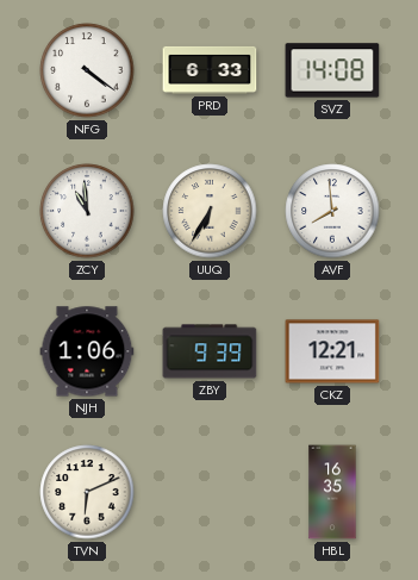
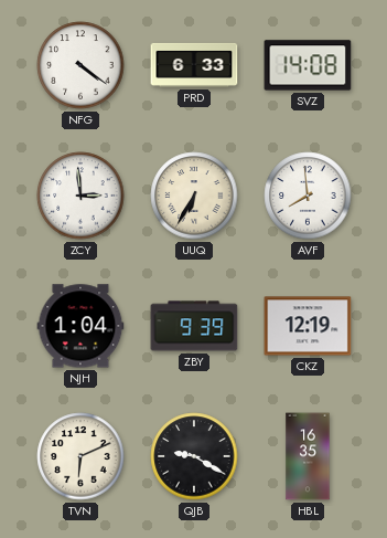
ZCY: 10:59 -> 2:59
NJH: 1:06 -> 1:04
CKZ: 12:21 -> 12:19
QJB: none -> 9:20
